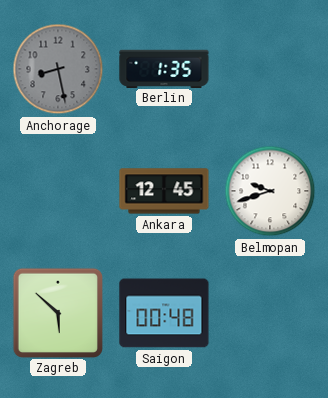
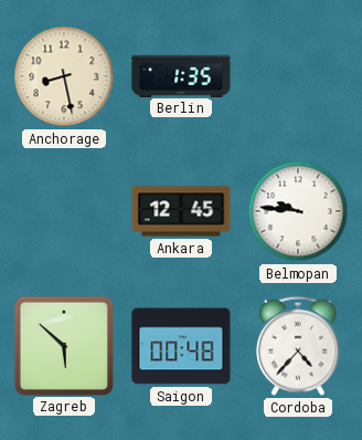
Anchorage dial: grey -> cream
Belmopan: 9:42 -> 9:46
Cordoba: none -> 4:37
